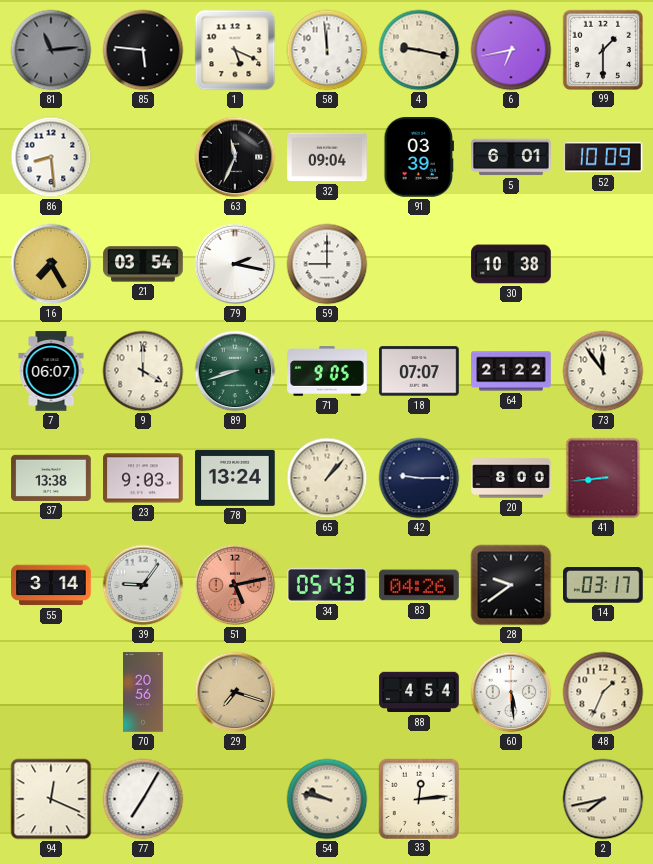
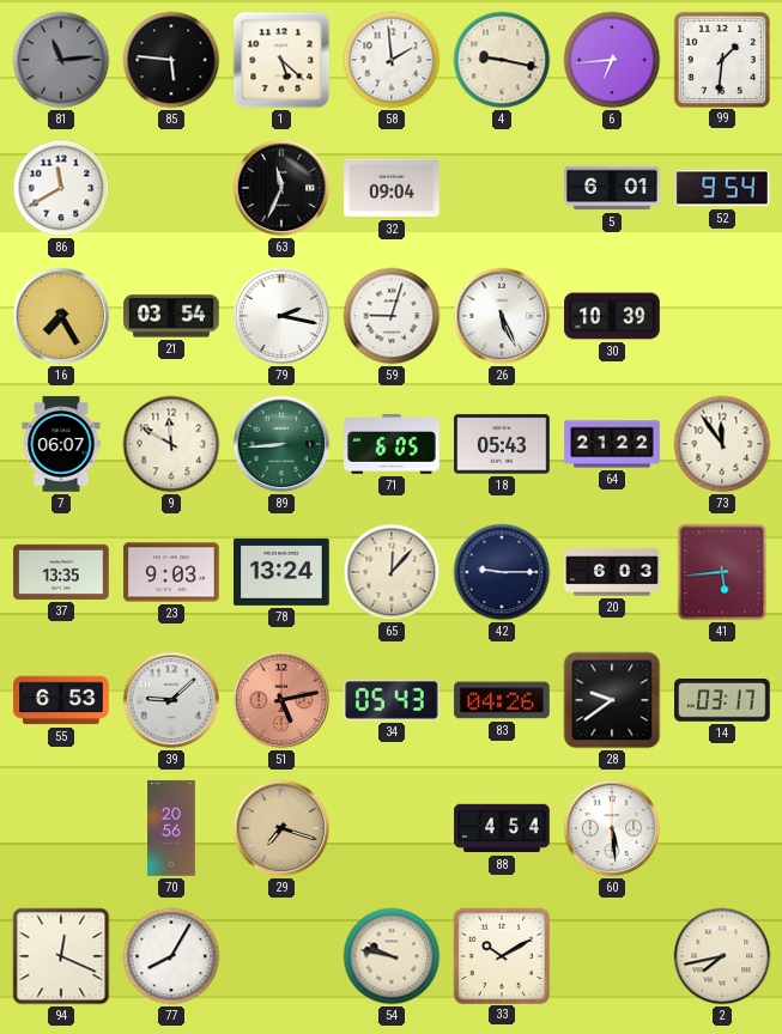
1: 5:19 -> 5:22
58: 11:59 -> 1:59
6: 6:43 -> 6:44
99: 1:30 -> 1:31
86: 8:29 -> 11:40
91: 03:39 -> none
52: 10:09 -> 9:54
59: 9:00 -> 9:03
26: none -> 5:26
30: 10:38 -> 10:39
9: 4:00 -> 11:50
89: 8:42 -> 8:44
71: 9:05 -> 6:05
18: 07:07 -> 05:43
37: 13:38 -> 13:35
65: 1:07 -> 12:07
20: 8:00 -> 6:03
41: 8:44 -> 5:44
55: 3:14 -> 6:53
39: 9:06 -> 9:08
48: 1:34 -> none
77: 7:05 -> 8:05
33: 12:14 -> 10:10
